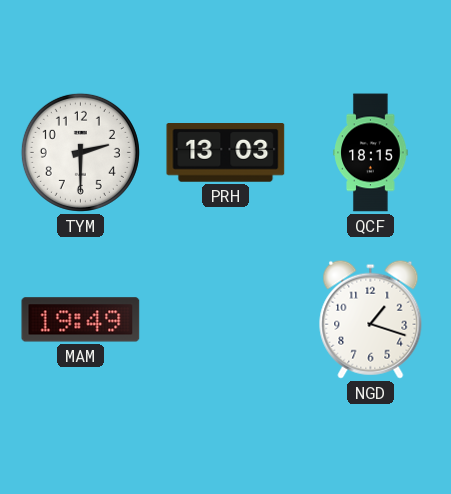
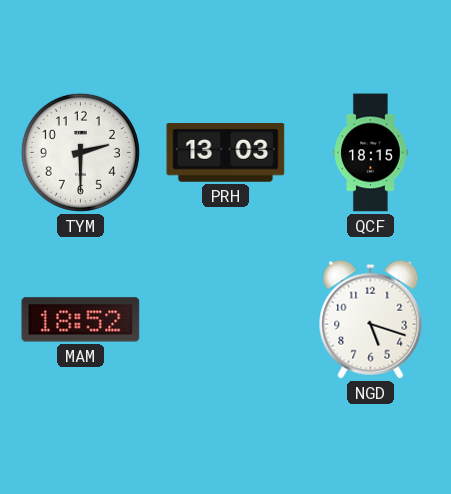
MAM: 19:49 -> 18:52
NGD: 1:18 -> 5:18
